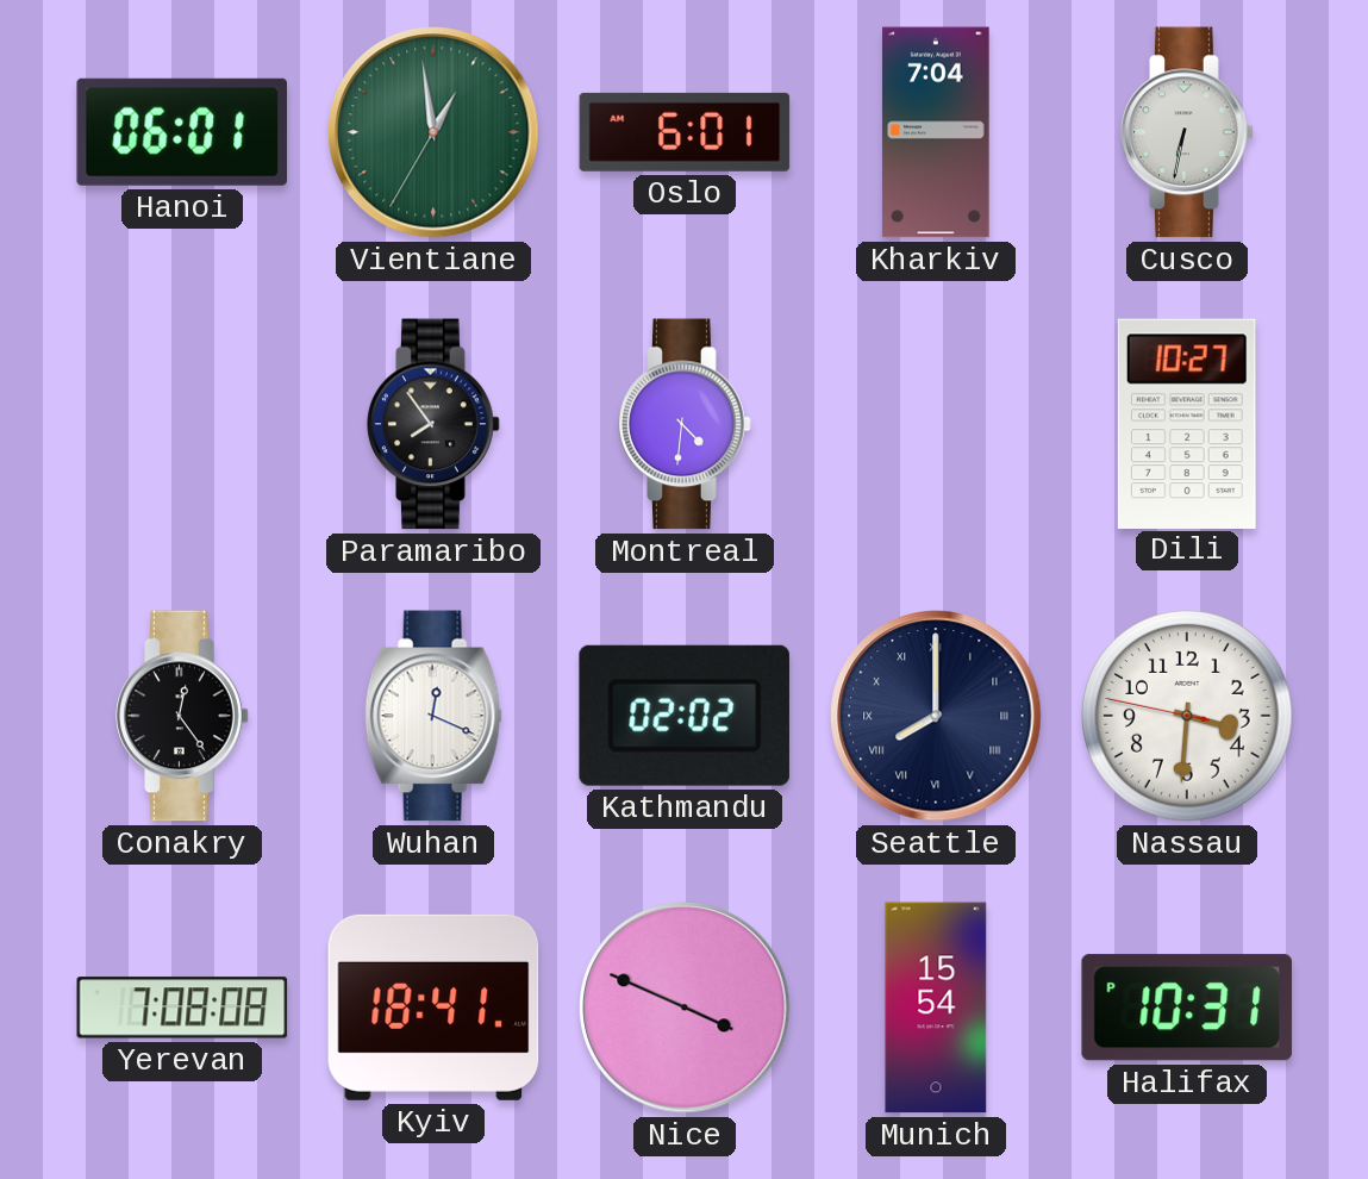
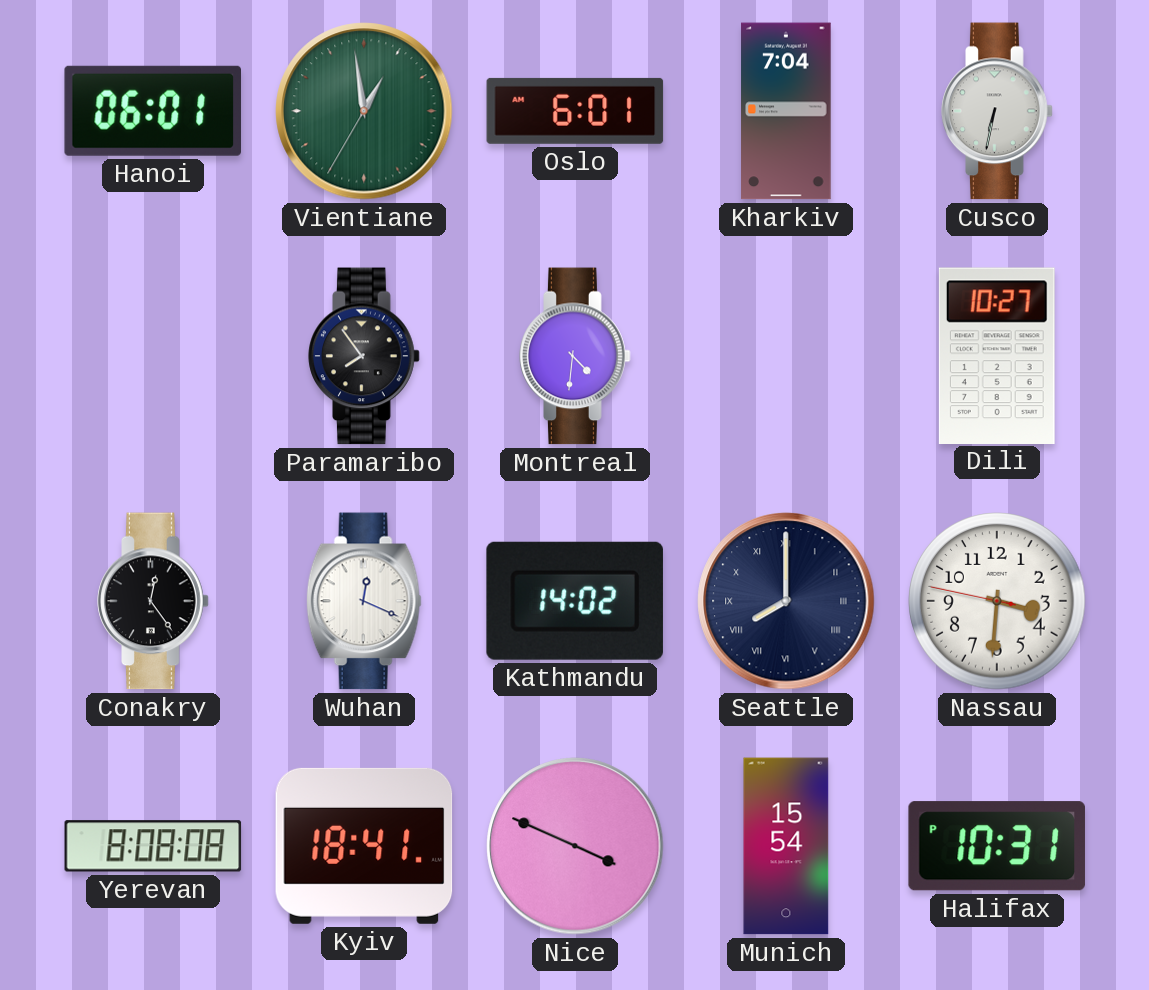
Kathmandu: 02:02 -> 14:02
Yerevan: 7:08 -> 8:08
